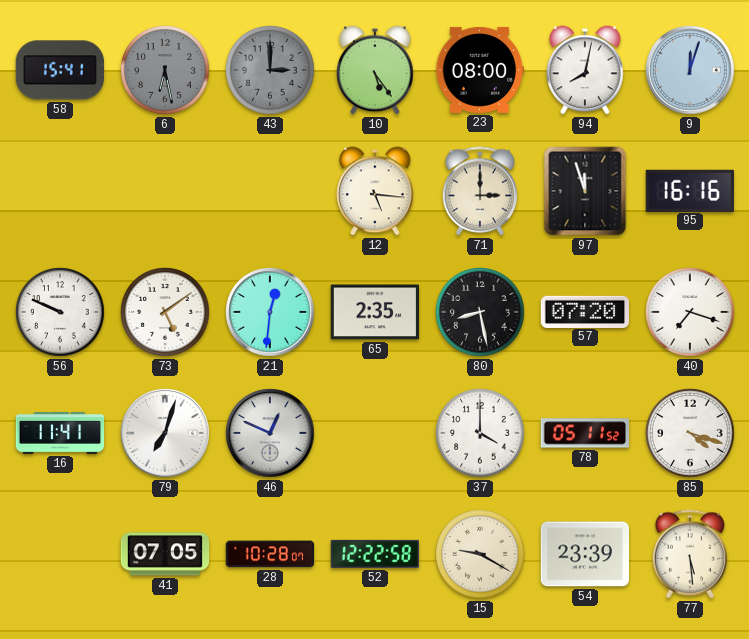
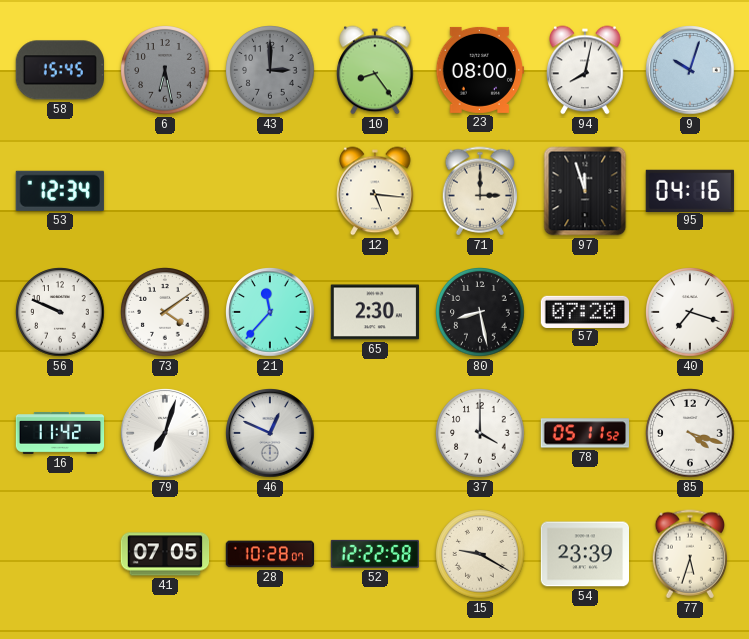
58: 15:41 -> 15:45
10: 5:24 -> 8:24
9: 12:03 -> 10:03
53: none -> 12:34
95: 16:16 -> 04:16
73: 5:09 -> 4:09
21: 12:31 -> 11:37
65: 2:35 -> 2:30
16: 11:41 -> 11:42
77: 5:29 -> 5:33
